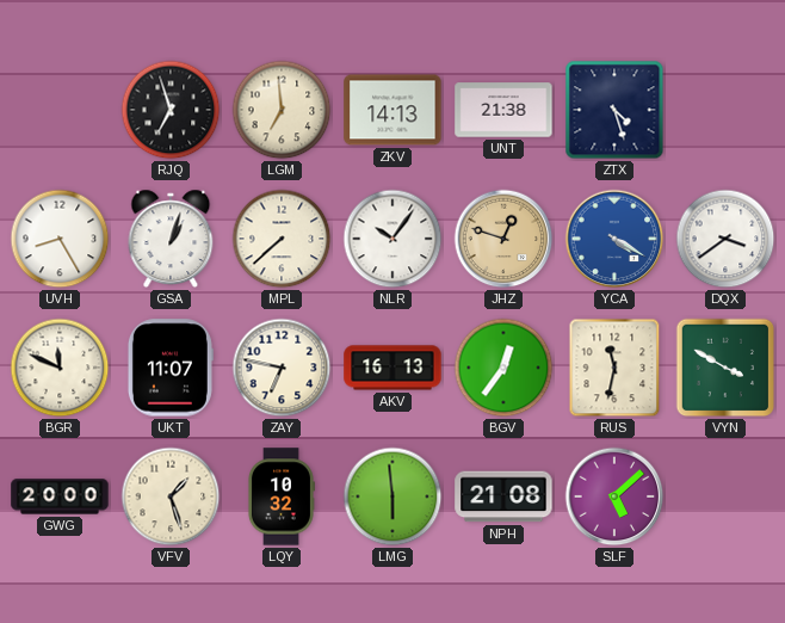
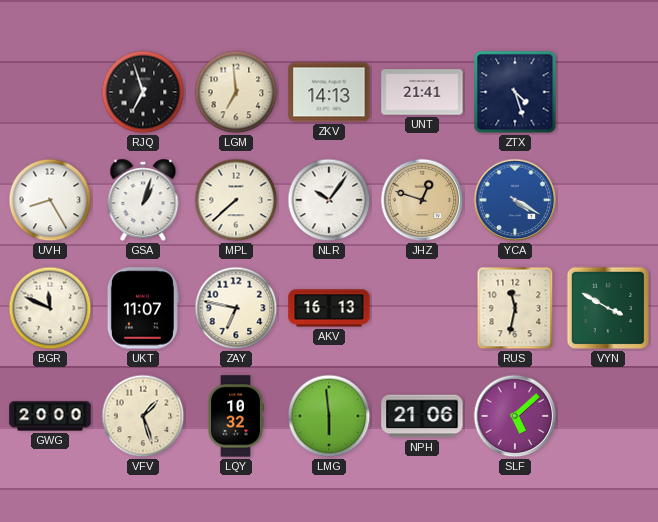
UNT: 21:38 -> 21:41
DQX: 3:39 -> none
BGV: 12:36 -> none
NPH: 21:08 -> 21:06
